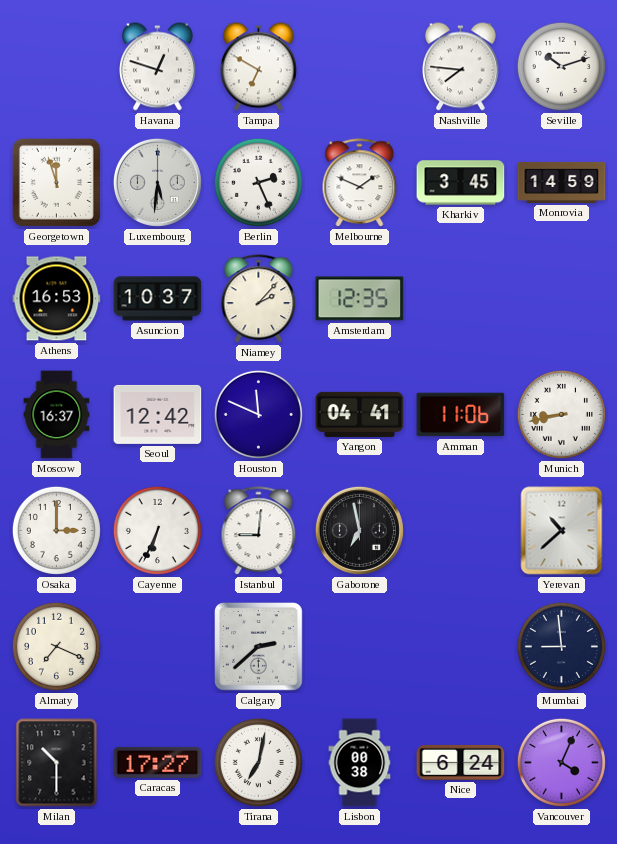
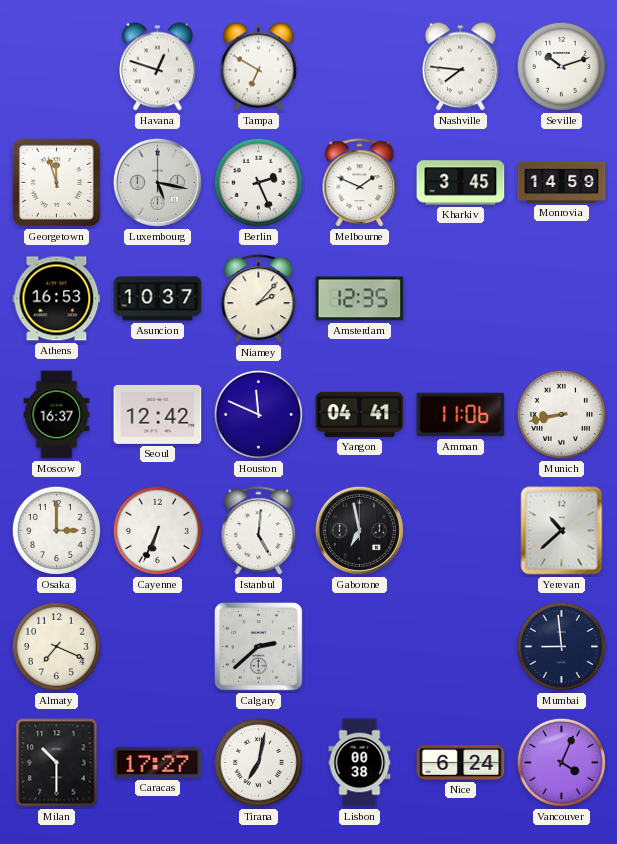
Luxembourg: 5:31 -> 5:17
Istanbul: 9:01 -> 5:01
